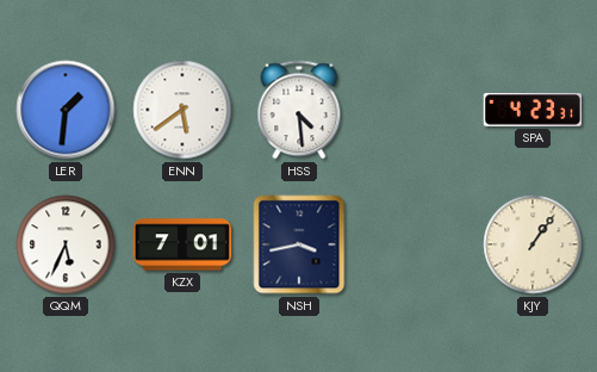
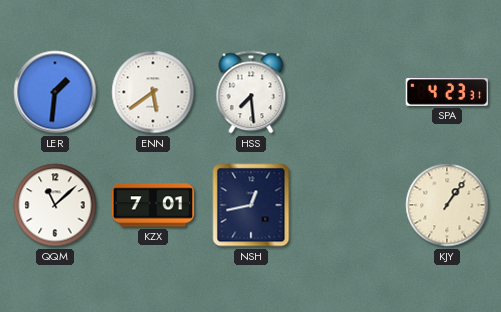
HSS: 4:29 -> 7:29
QQM: 5:34 -> 11:08
NSH: 3:43 -> 12:43
